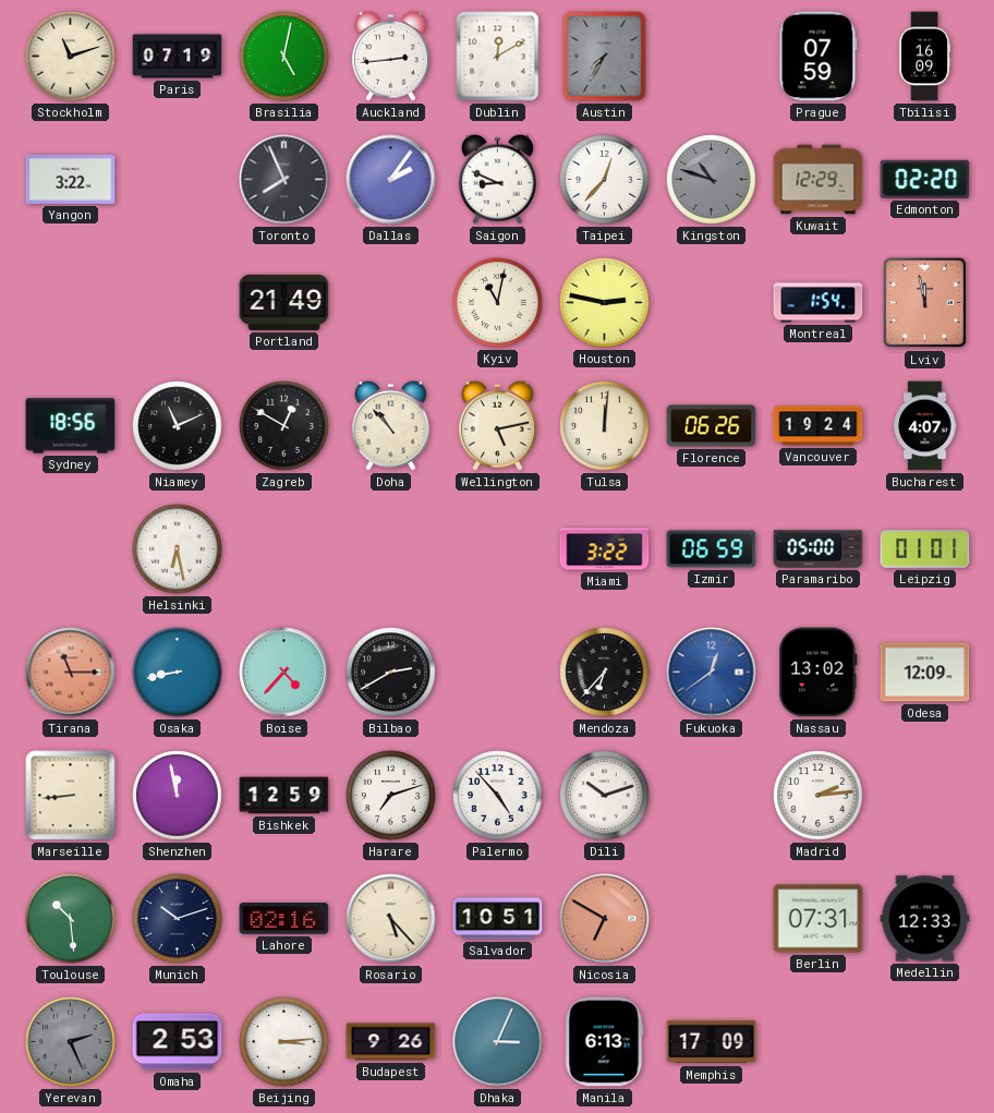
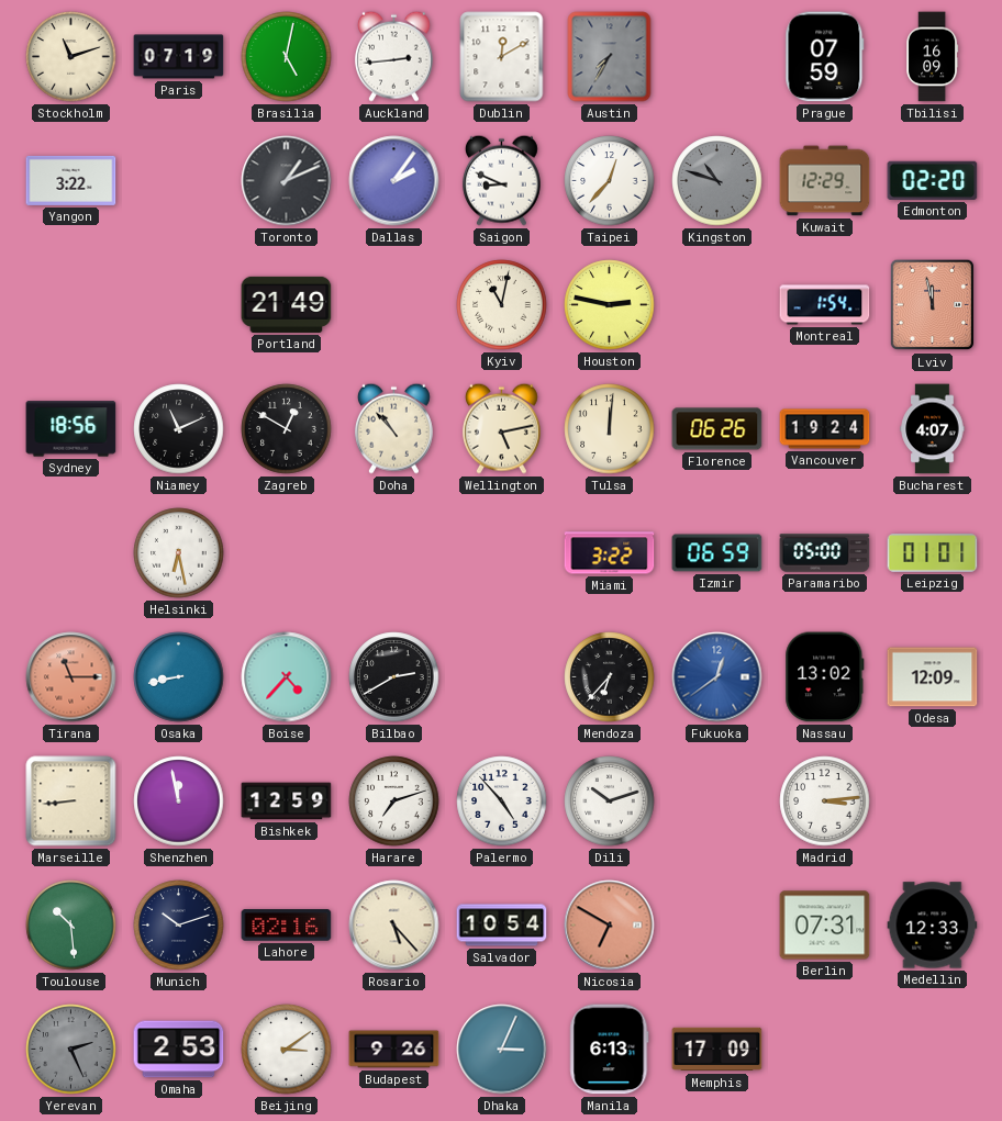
Toronto: 7:56 -> 1:11
Madrid: 2:14 -> 3:14
Salvador: 10:51 -> 10:54
Beijing: 3:14 -> 3:09
